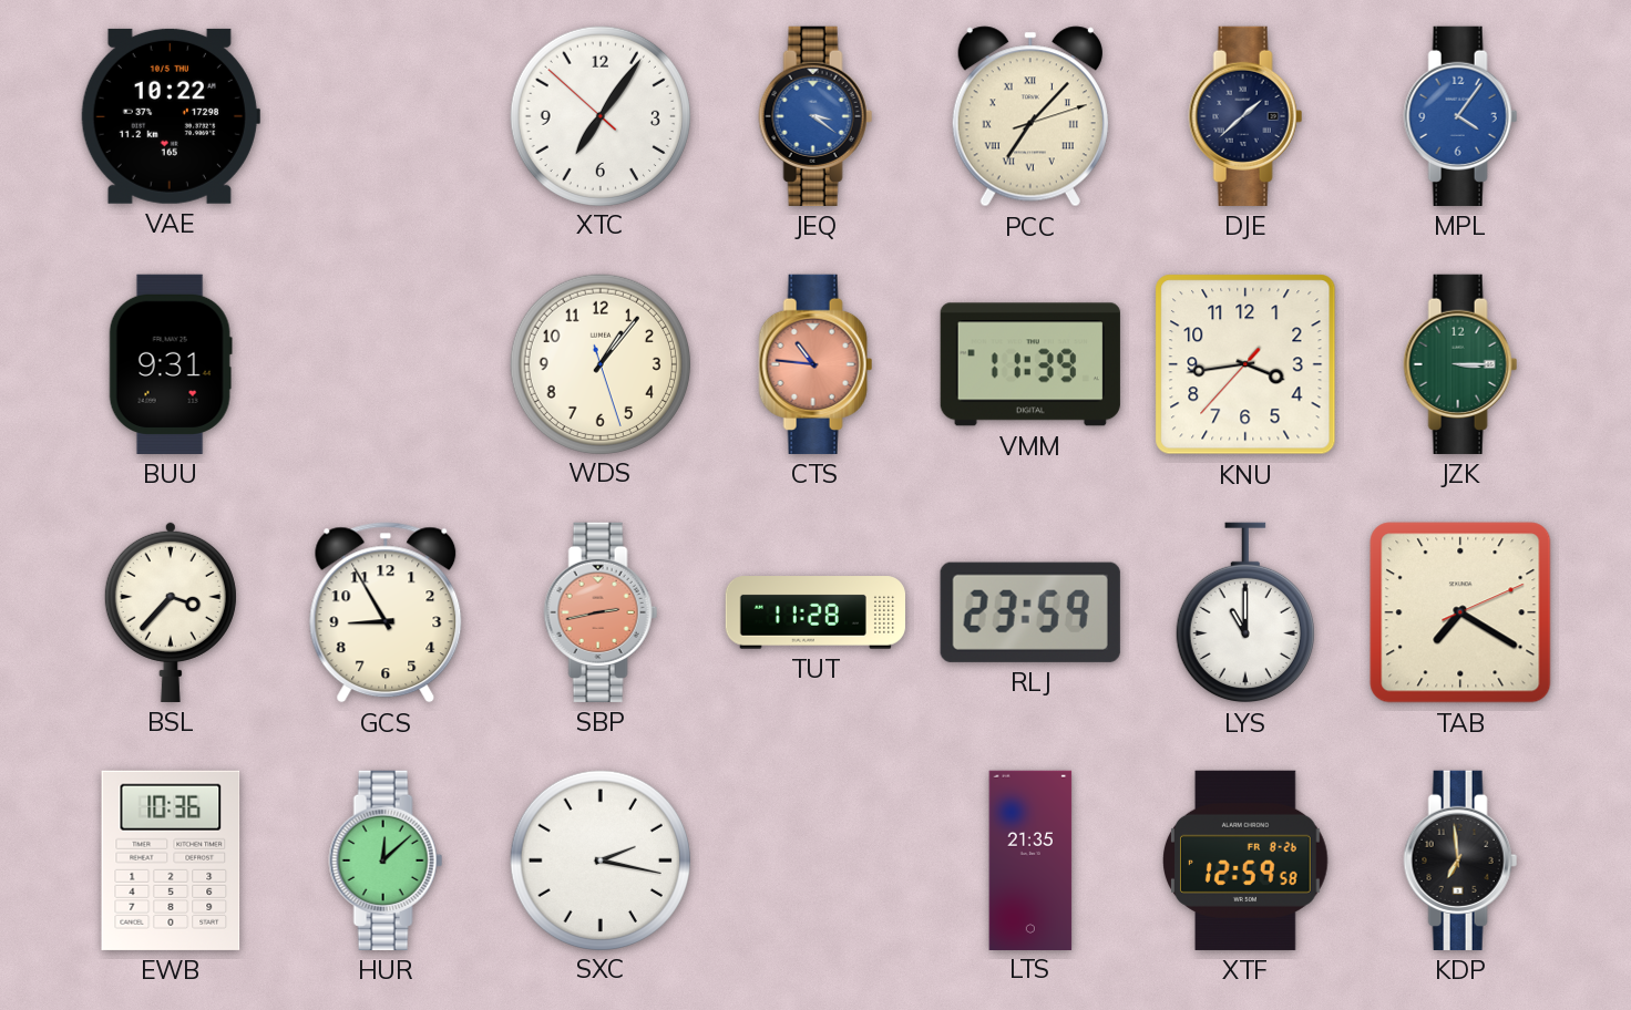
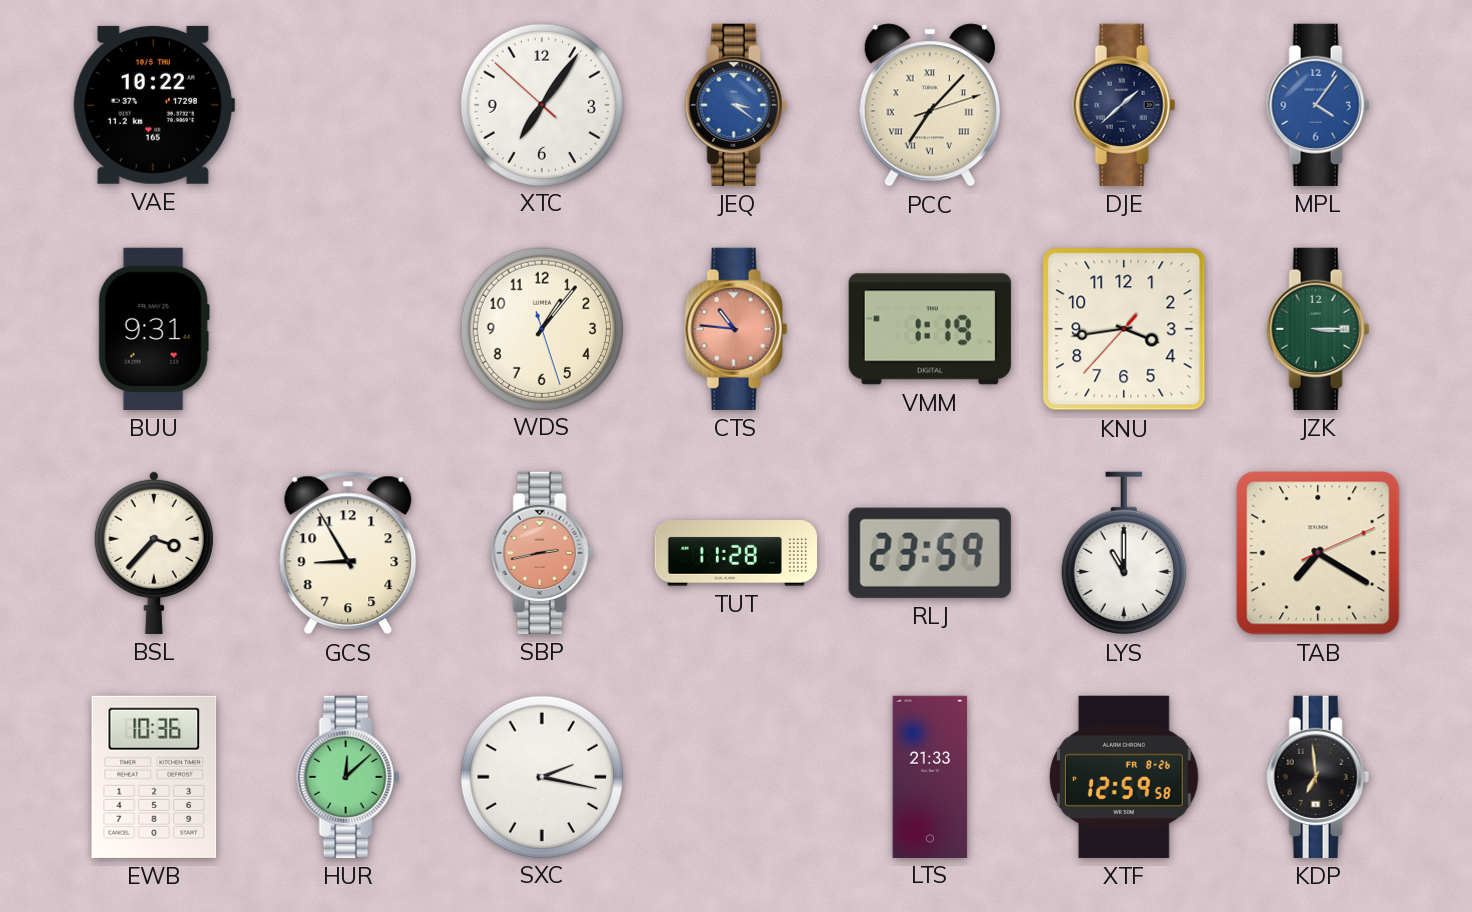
VMM: 11:39 -> 1:19
LTS: 21:35 -> 21:33
